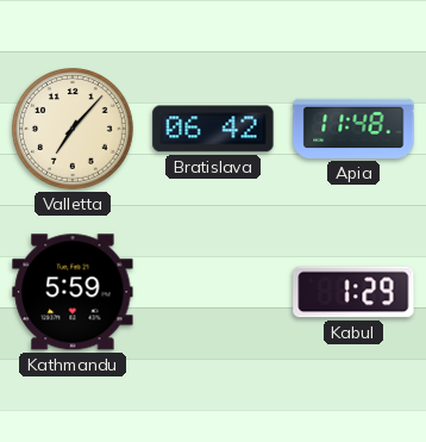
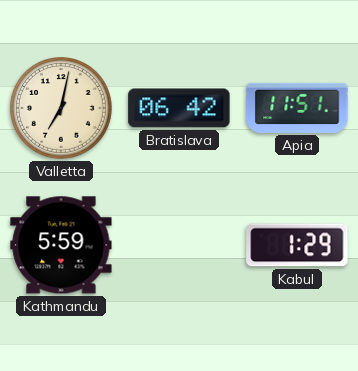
Valletta: 7:07 -> 7:02
Apia: 11:48 -> 11:51
